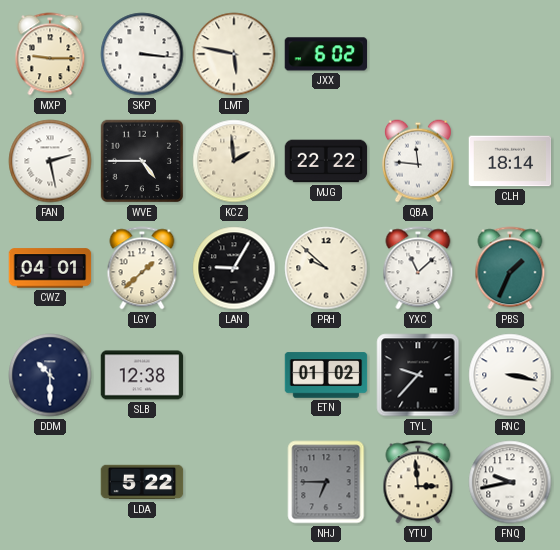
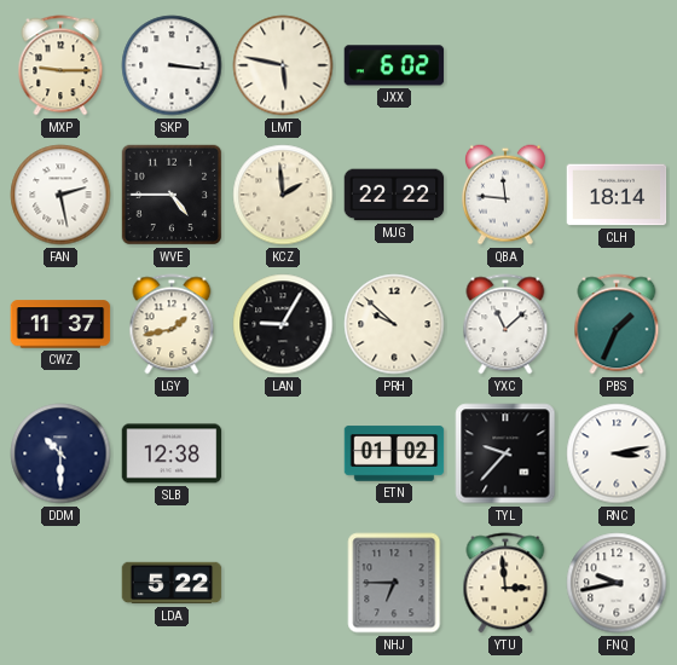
CWZ: 04:01 -> 11:37
LGY: 1:38 -> 1:43
RNC: 3:17 -> 3:13
